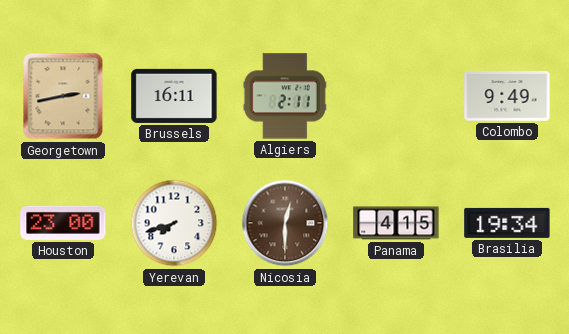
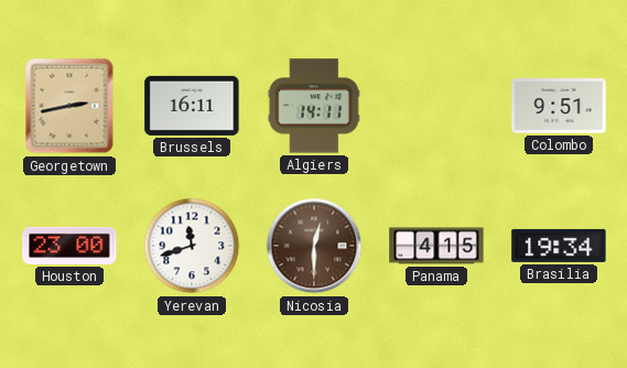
Algiers: 2:11 -> 14:11
Colombo: 9:49 -> 9:51
Yerevan: 7:42 -> 11:42
